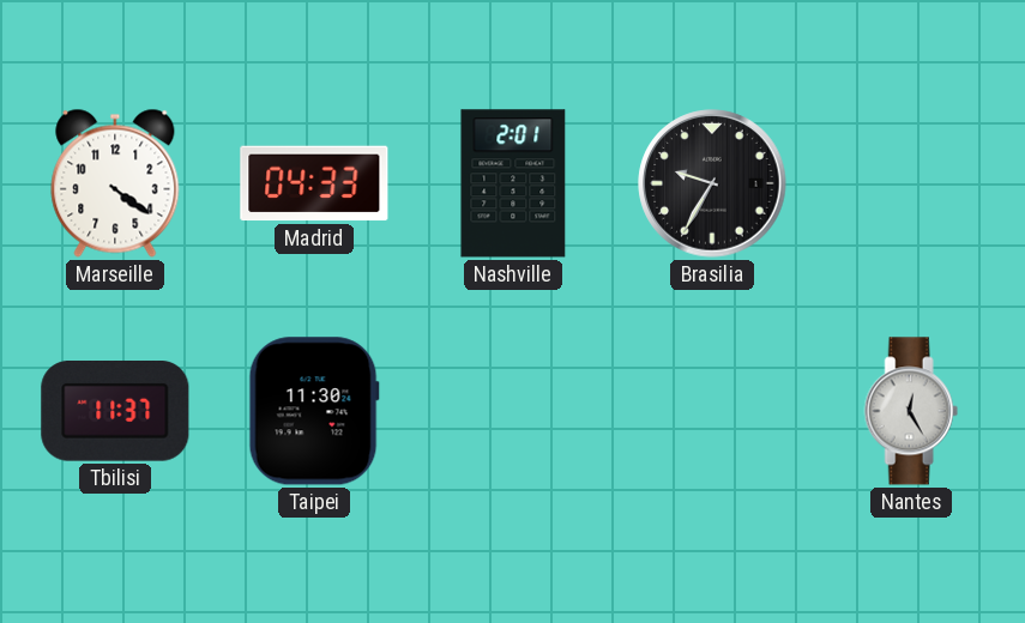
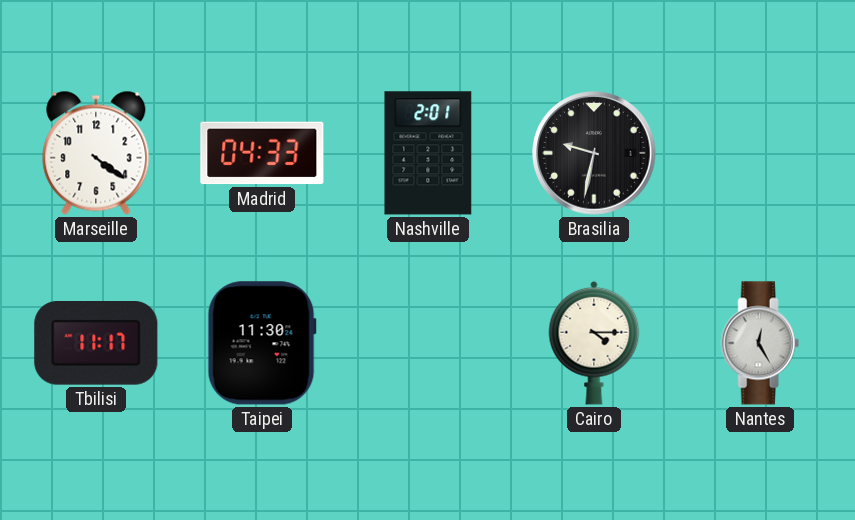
Brasilia: 9:35 -> 9:32
Tbilisi: 11:37 -> 11:17
Cairo: none -> 4:15
